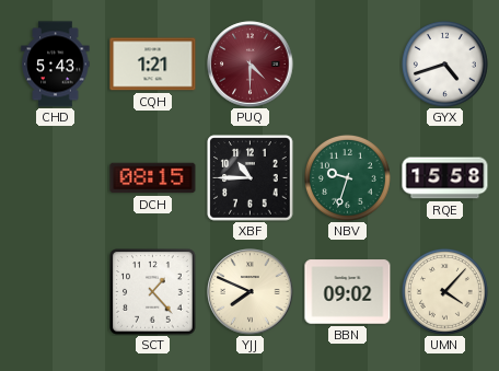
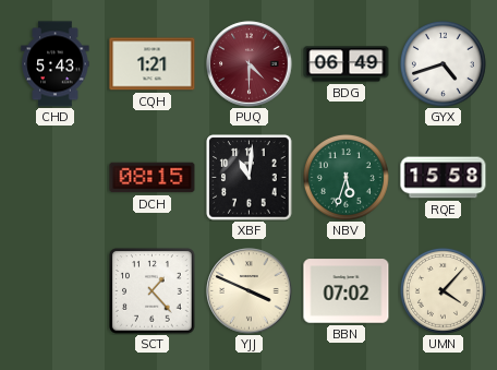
BDG: none -> 06:49
XBF: 10:45 -> 11:01
NBV: 9:33 -> 5:33
YJJ: 7:49 -> 3:49
BBN: 09:02 -> 07:02
